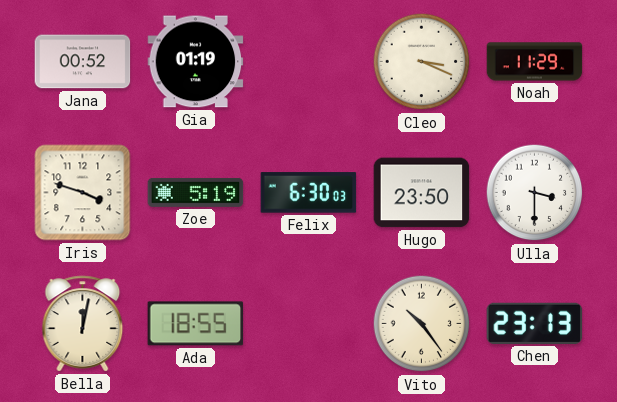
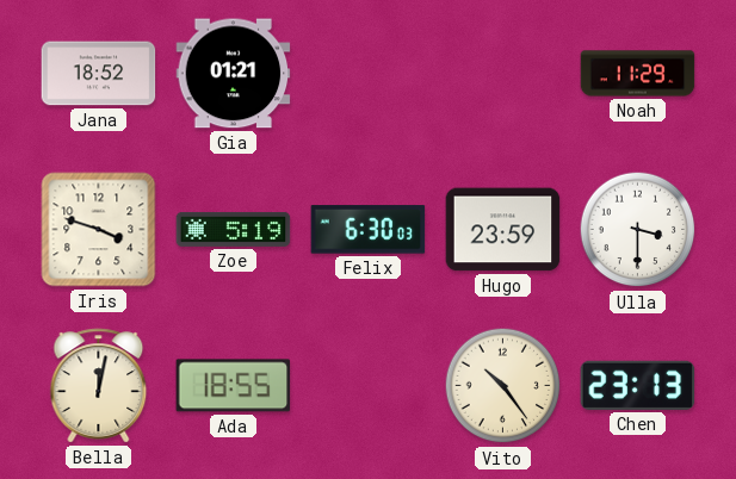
Jana: 00:52 -> 18:52
Gia: 01:19 -> 01:21
Cleo: 3:19 -> none
Hugo: 23:50 -> 23:59
